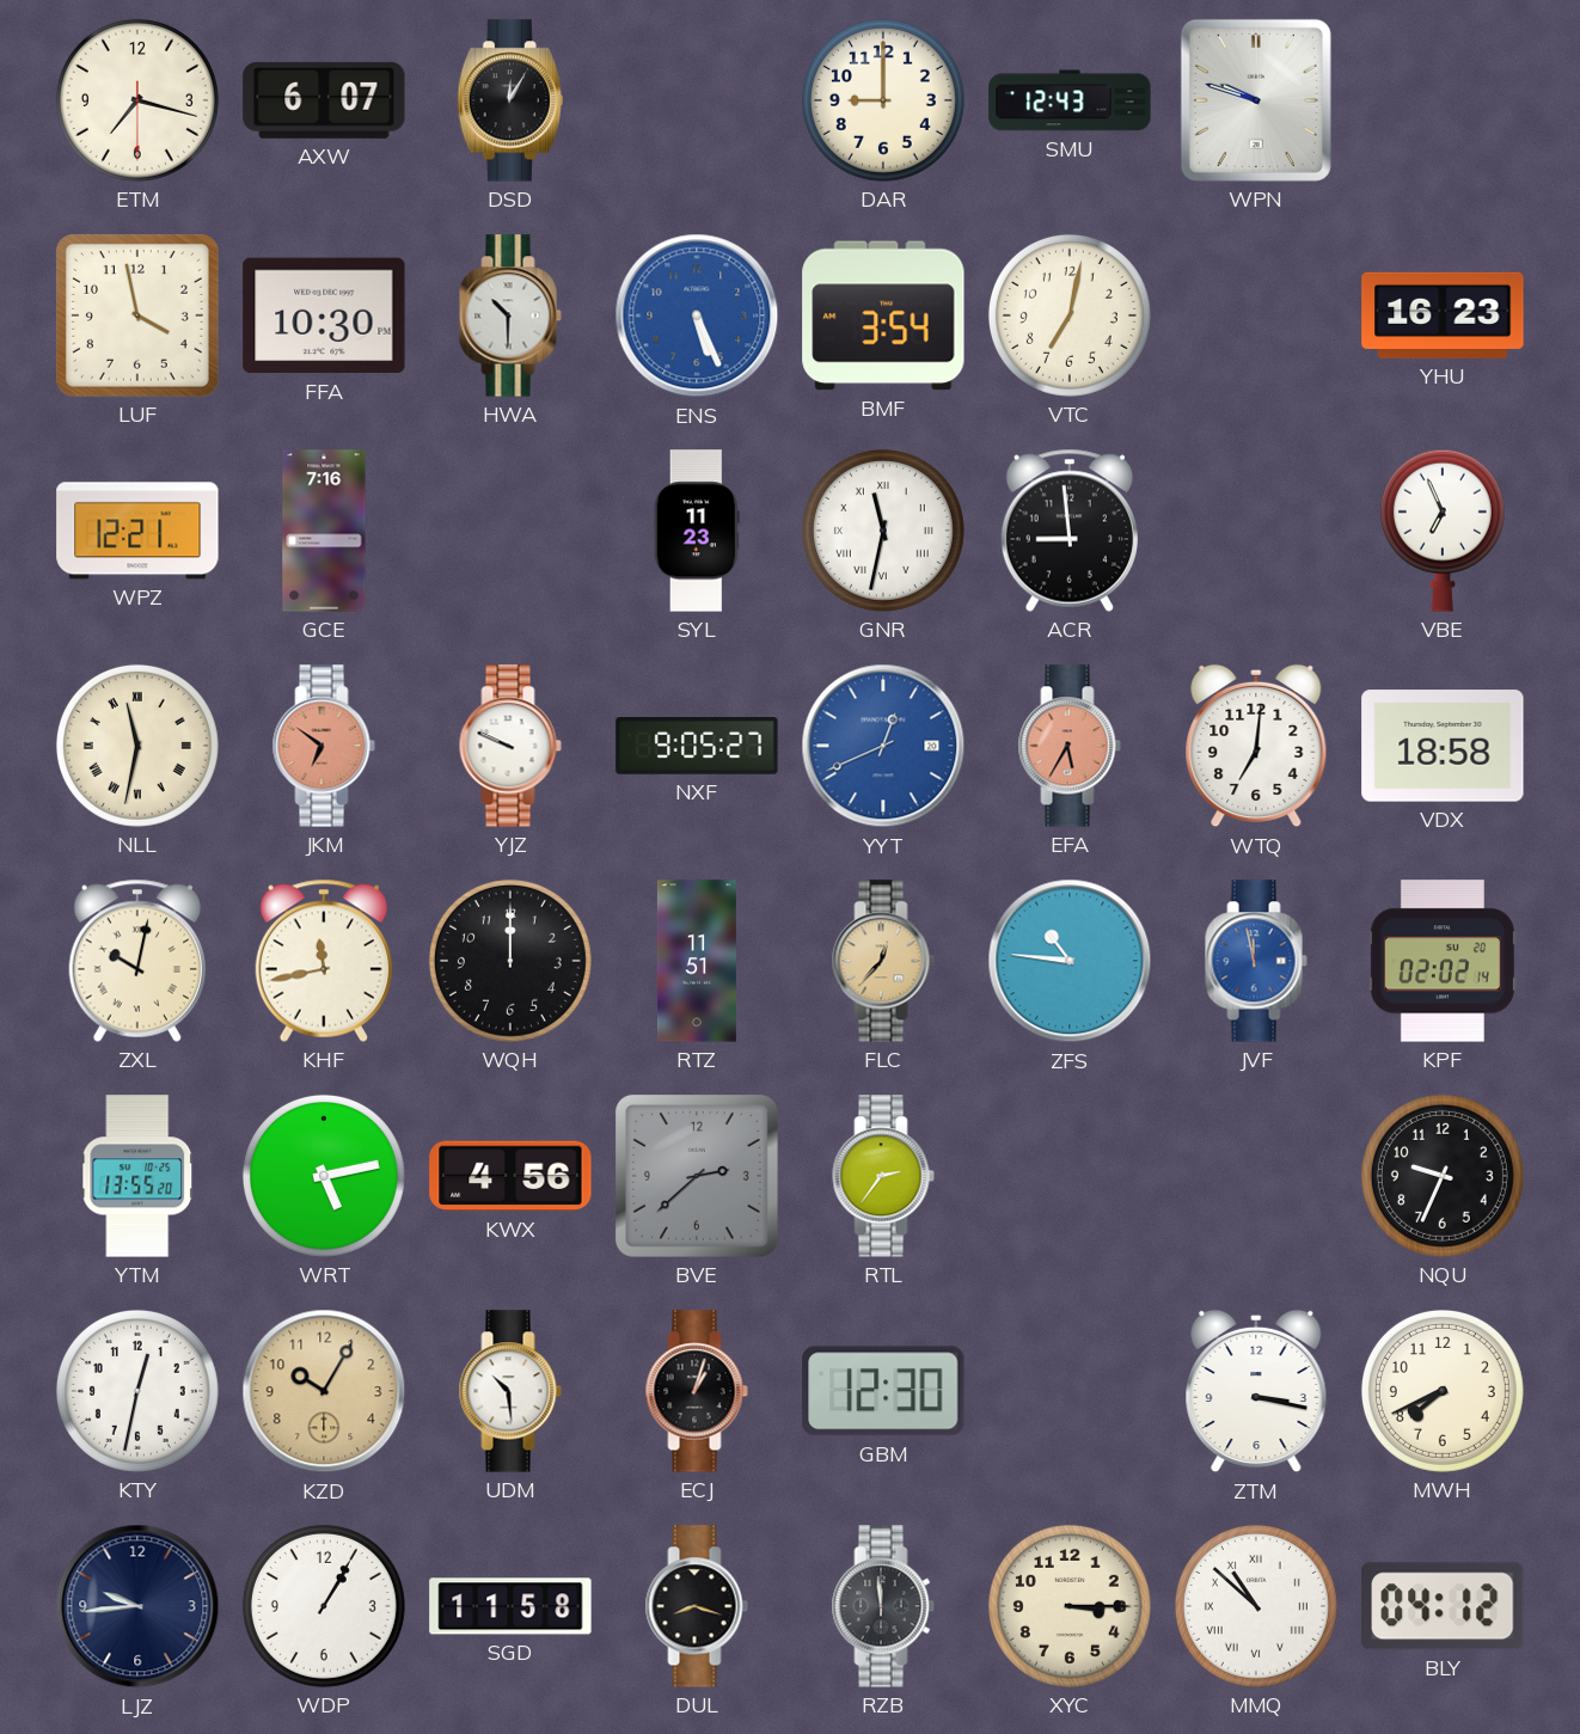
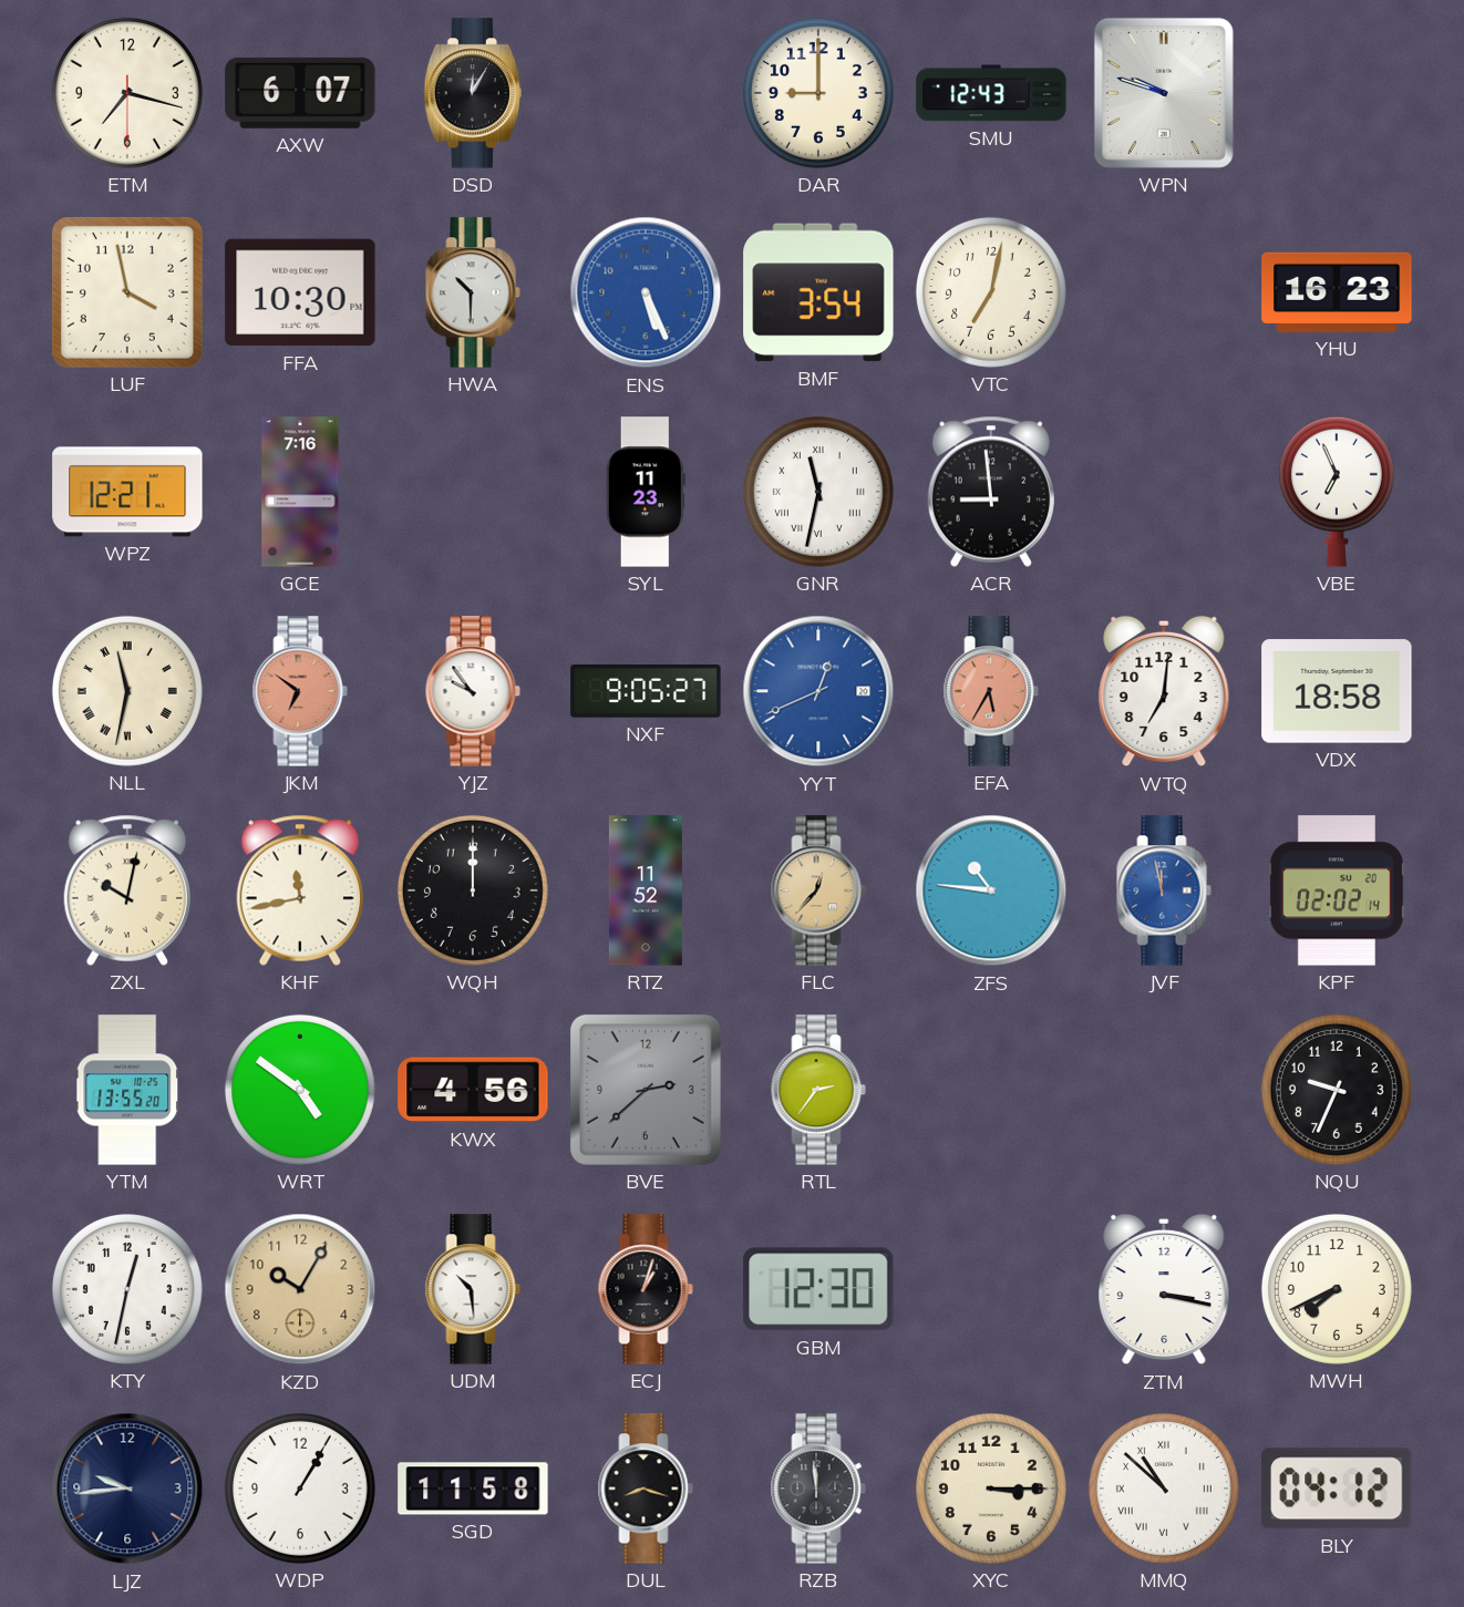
YJZ: 9:49 -> 9:54
RTZ: 11:51 -> 11:52
WRT: 5:13 -> 4:51
